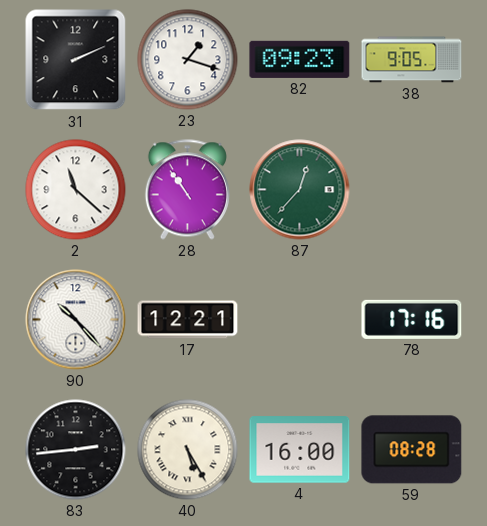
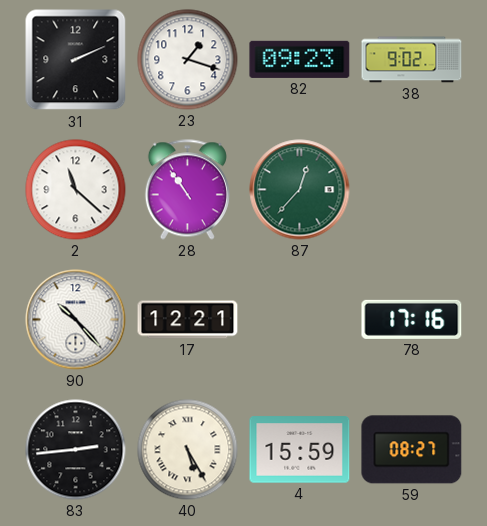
38: 9:05 -> 9:02
4: 16:00 -> 15:59
59: 08:28 -> 08:27
